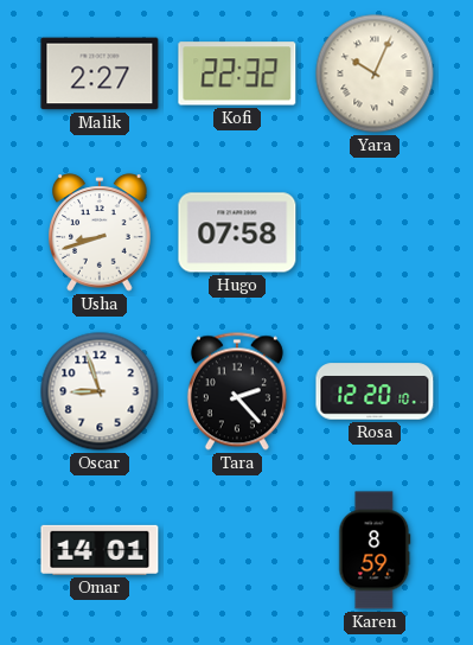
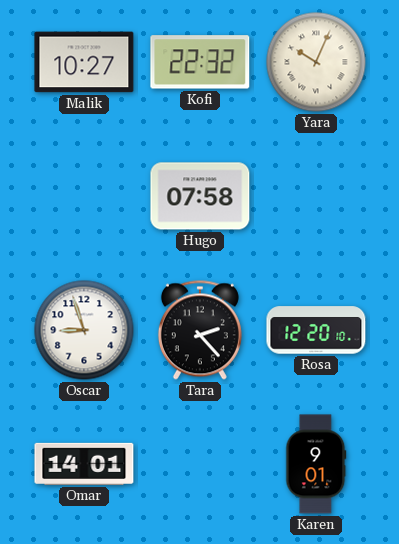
Malik: 2:27 -> 10:27
Usha: 8:42 -> none
Karen: 8:59 -> 9:01
